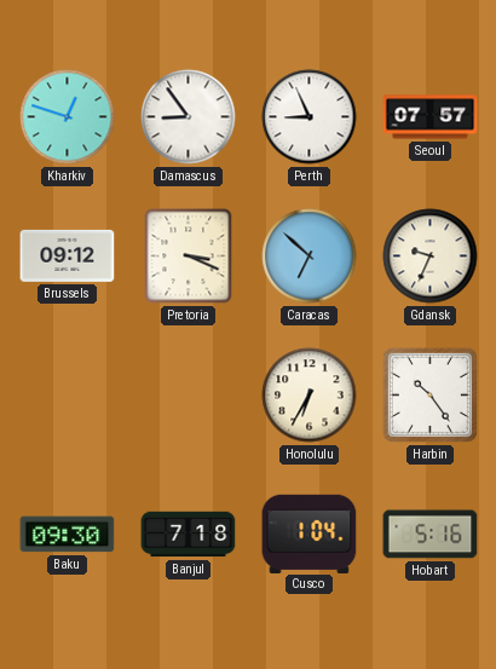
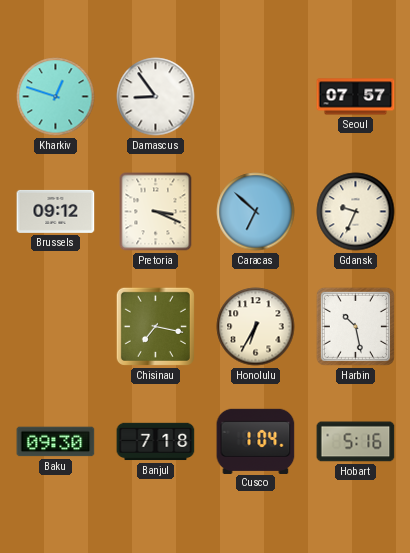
Perth: 8:56 -> none
Chisinau: none -> 7:17
Harbin: 10:24 -> 10:28
